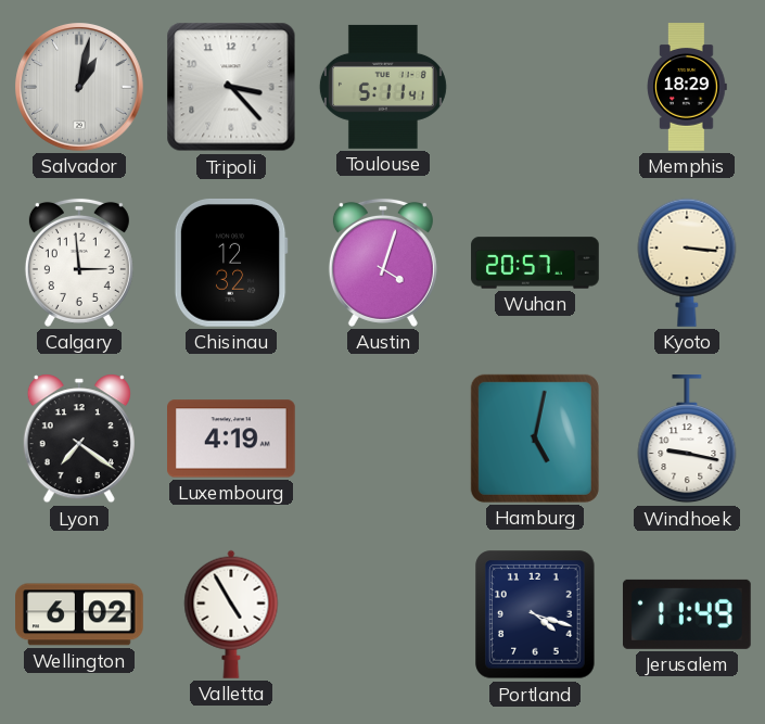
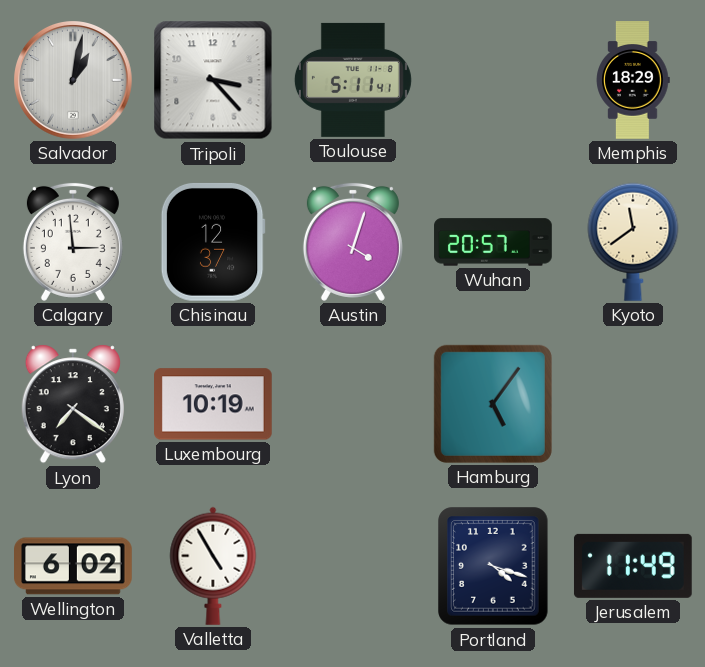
Chisinau: 12:32 -> 12:37
Kyoto: 3:16 -> 11:39
Luxembourg: 4:19 -> 10:19
Hamburg: 5:02 -> 5:06
Windhoek: 9:17 -> none
